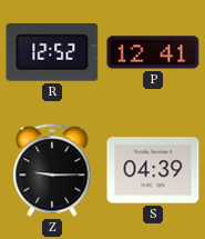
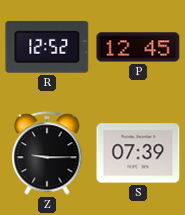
P: 12:41 -> 12:45
S: 04:39 -> 07:39
